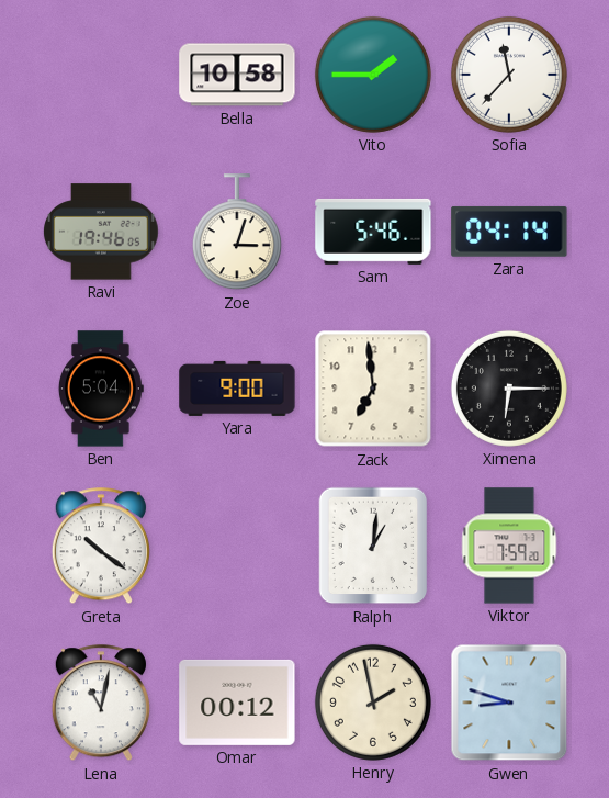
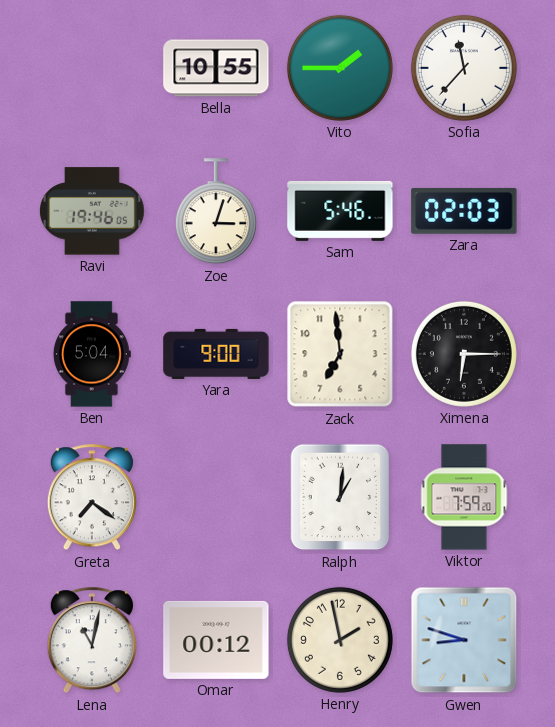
Bella: 10:58 -> 10:55
Zara: 04:14 -> 02:03
Greta: 10:21 -> 7:21
